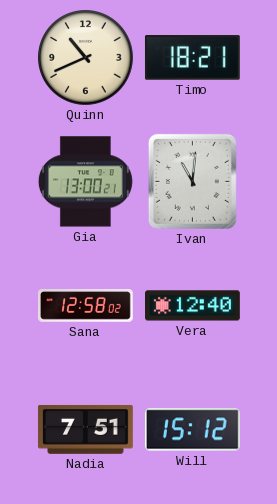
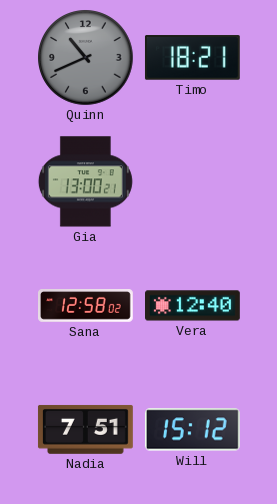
Quinn dial: cream -> grey
Ivan: 11:01 -> none
